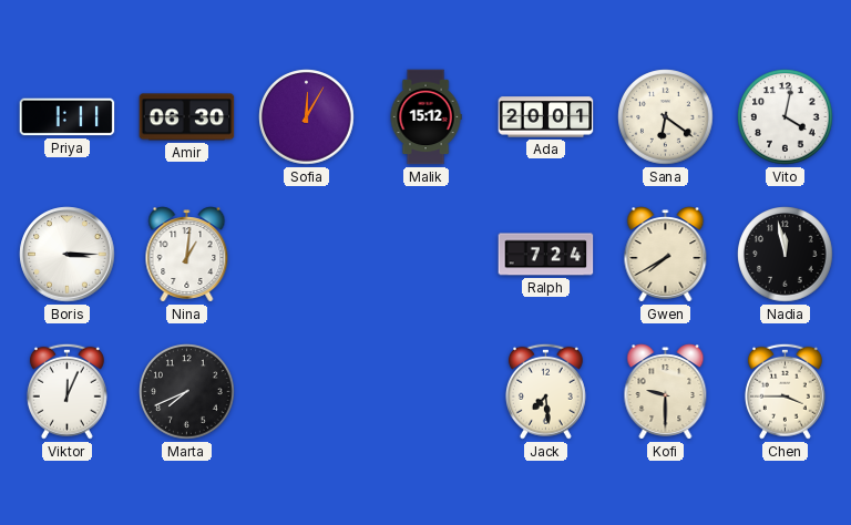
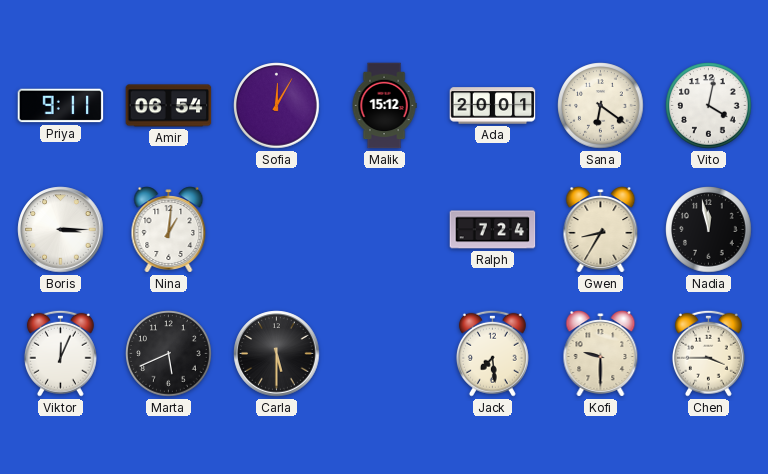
Priya: 1:11 -> 9:11
Amir: 06:30 -> 06:54
Gwen: 7:40 -> 8:35
Marta: 7:41 -> 5:41
Carla: none -> 5:30
